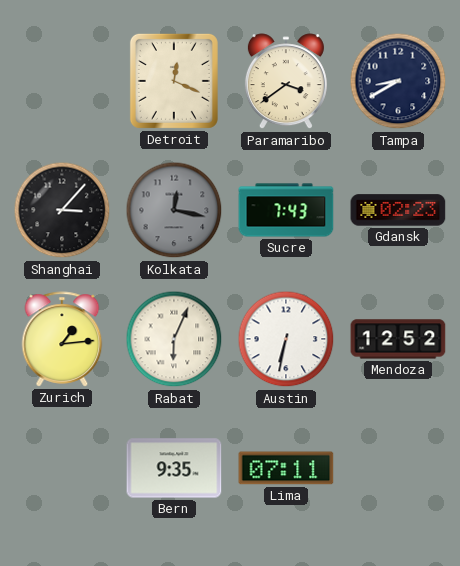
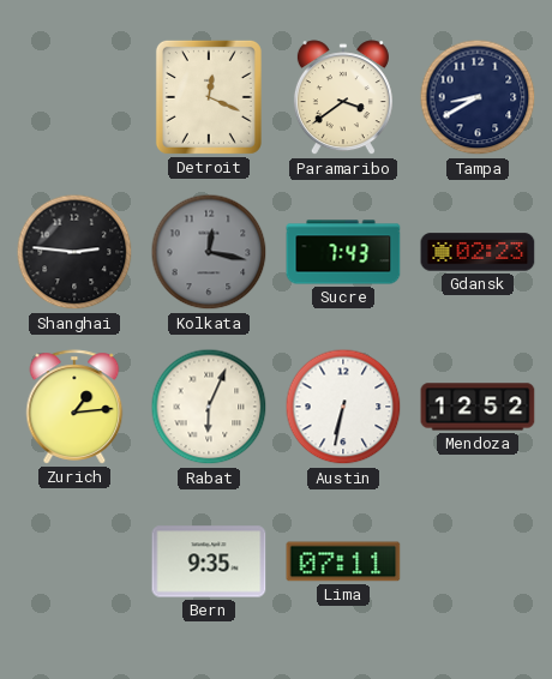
Shanghai: 3:07 -> 2:46
